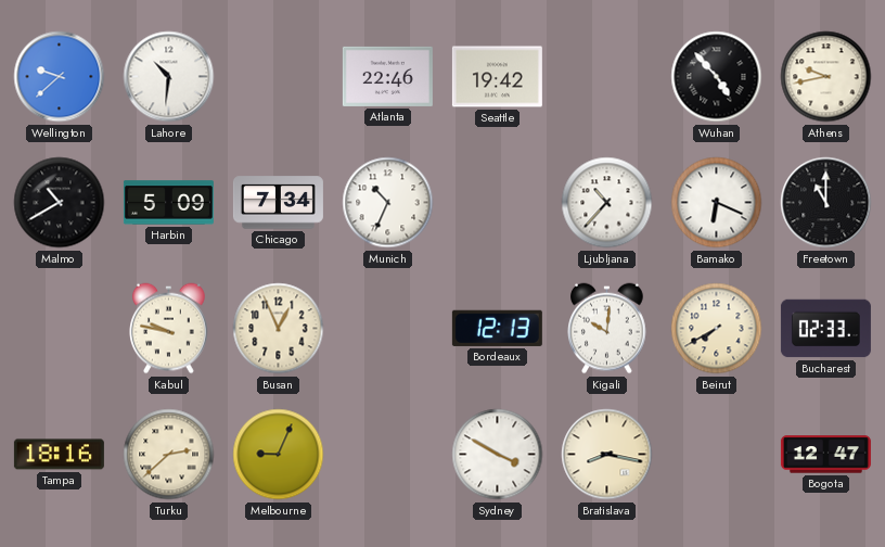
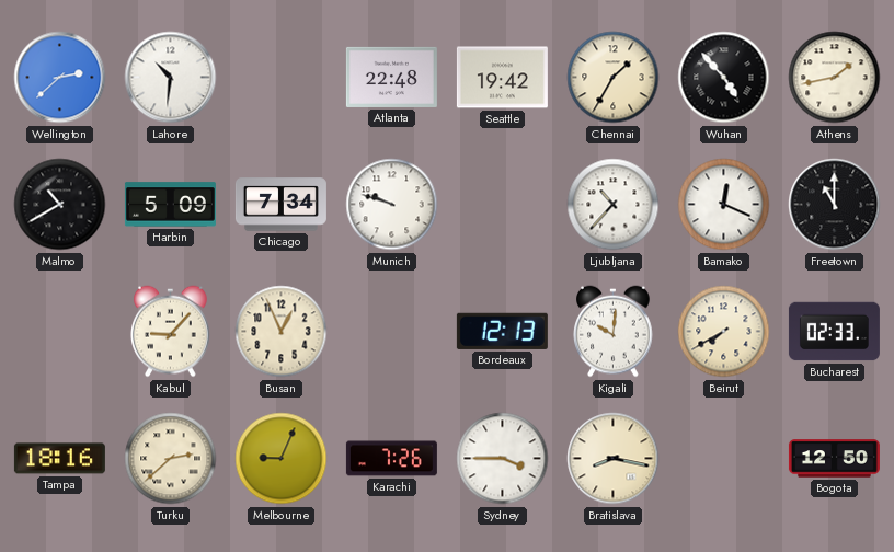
Wellington: 9:38 -> 2:38
Atlanta: 22:46 -> 22:48
Chennai: none -> 1:35
Athens: 9:43 -> 1:43
Munich: 10:34 -> 9:48
Bamako: 6:19 -> 12:19
Kabul: 9:47 -> 9:07
Karachi: none -> 7:26
Sydney: 3:50 -> 3:45
Bogota: 12:47 -> 12:50
